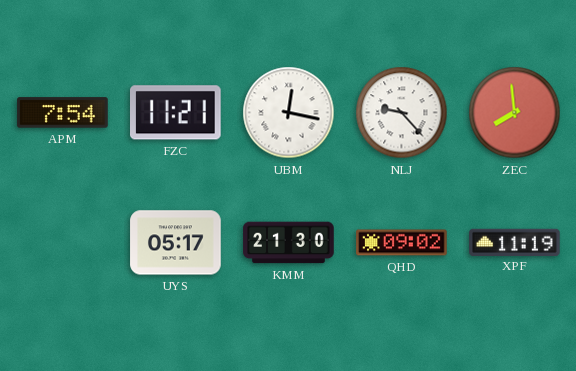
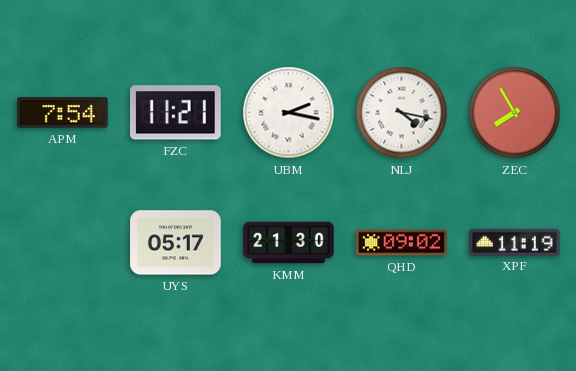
UBM: 12:17 -> 2:17
NLJ: 9:23 -> 4:17
ZEC: 7:59 -> 7:55
